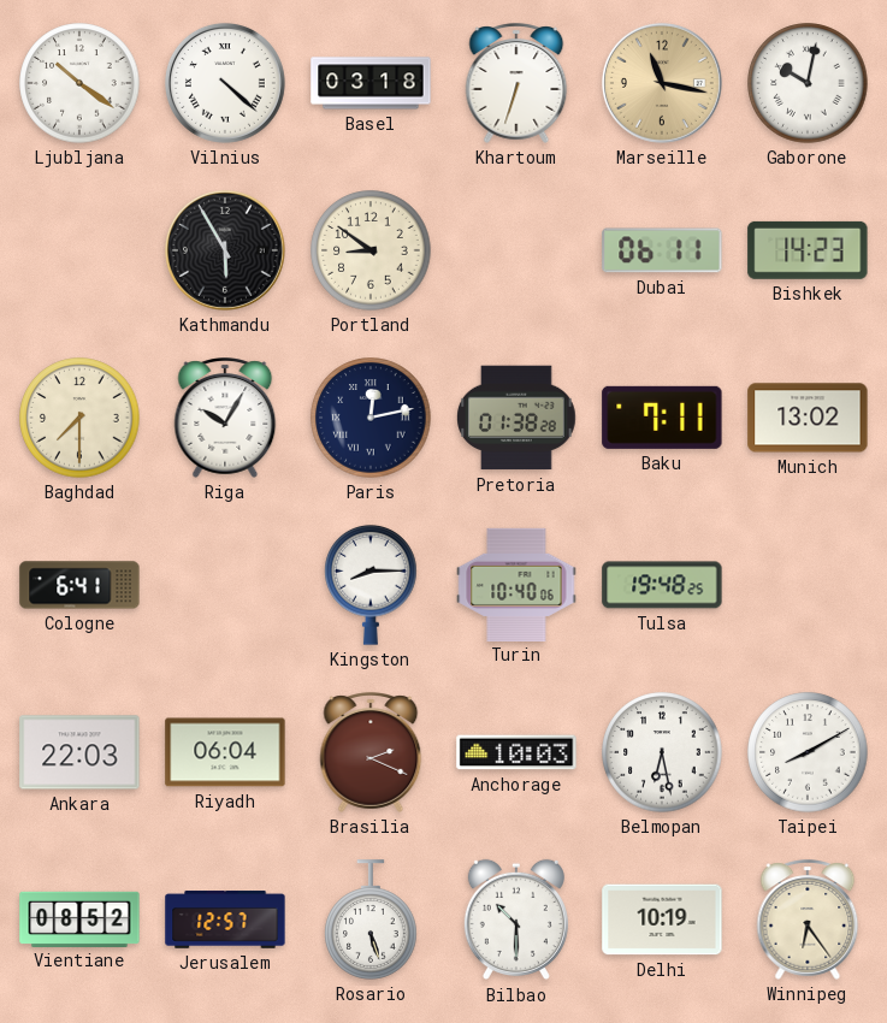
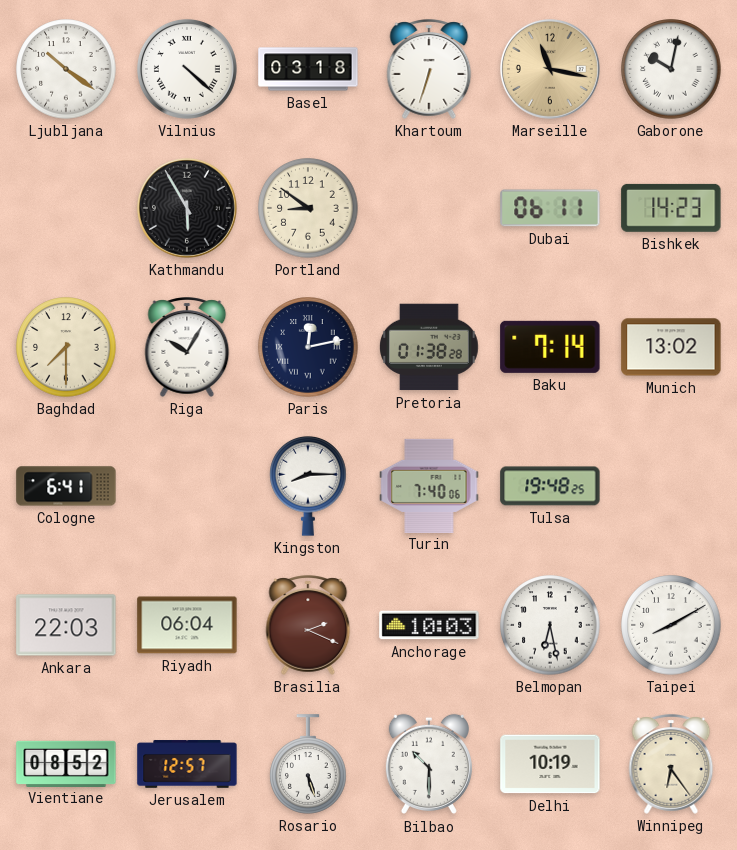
Baku: 7:11 -> 7:14
Turin: 10:40 -> 7:40
